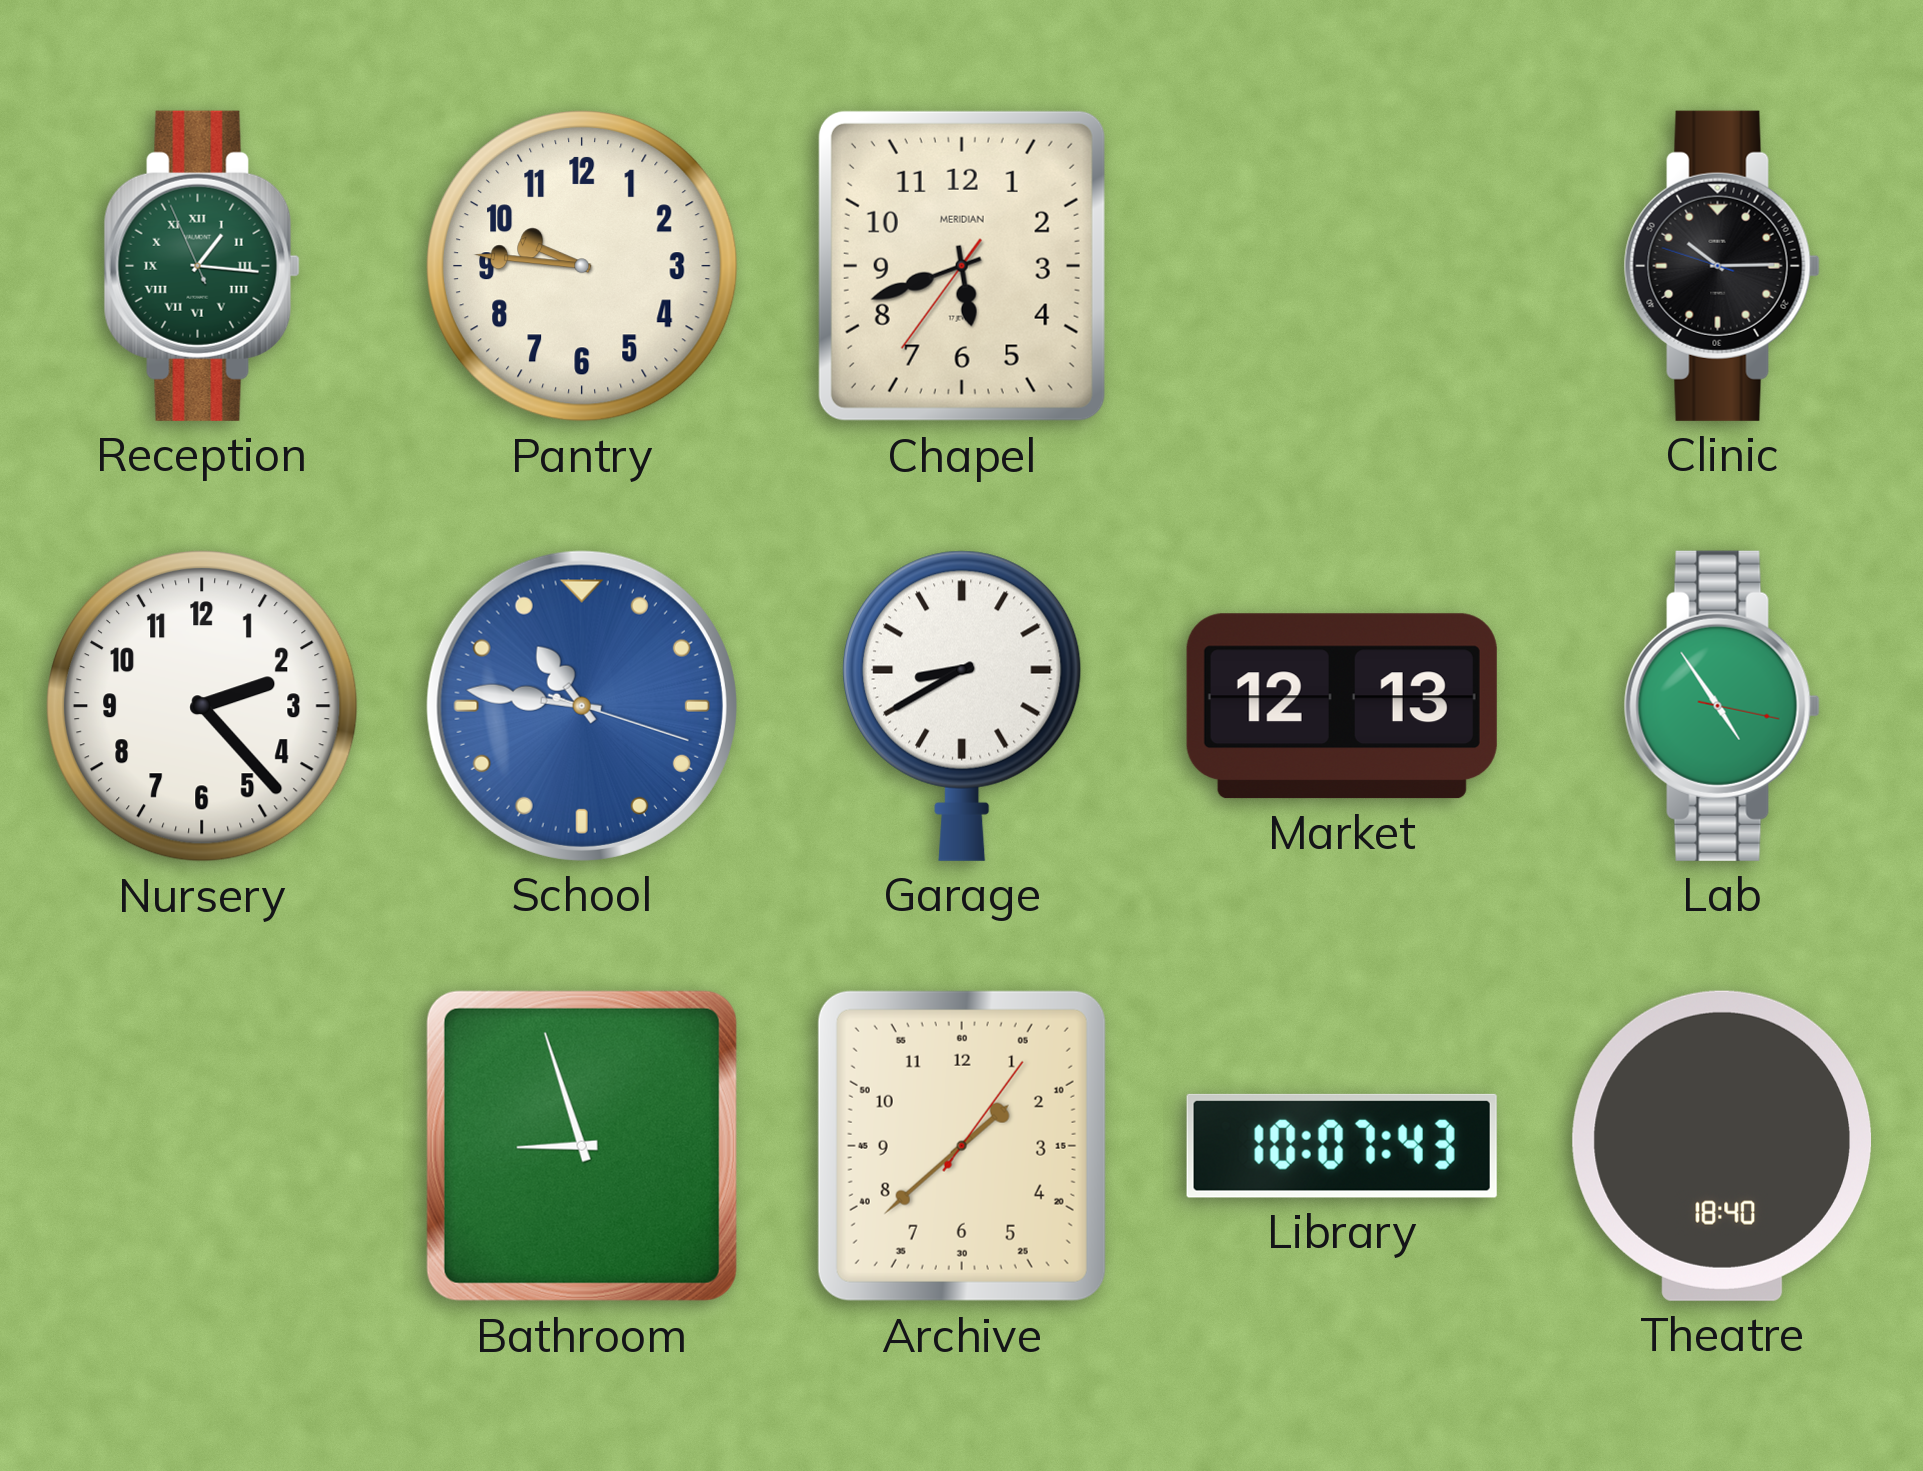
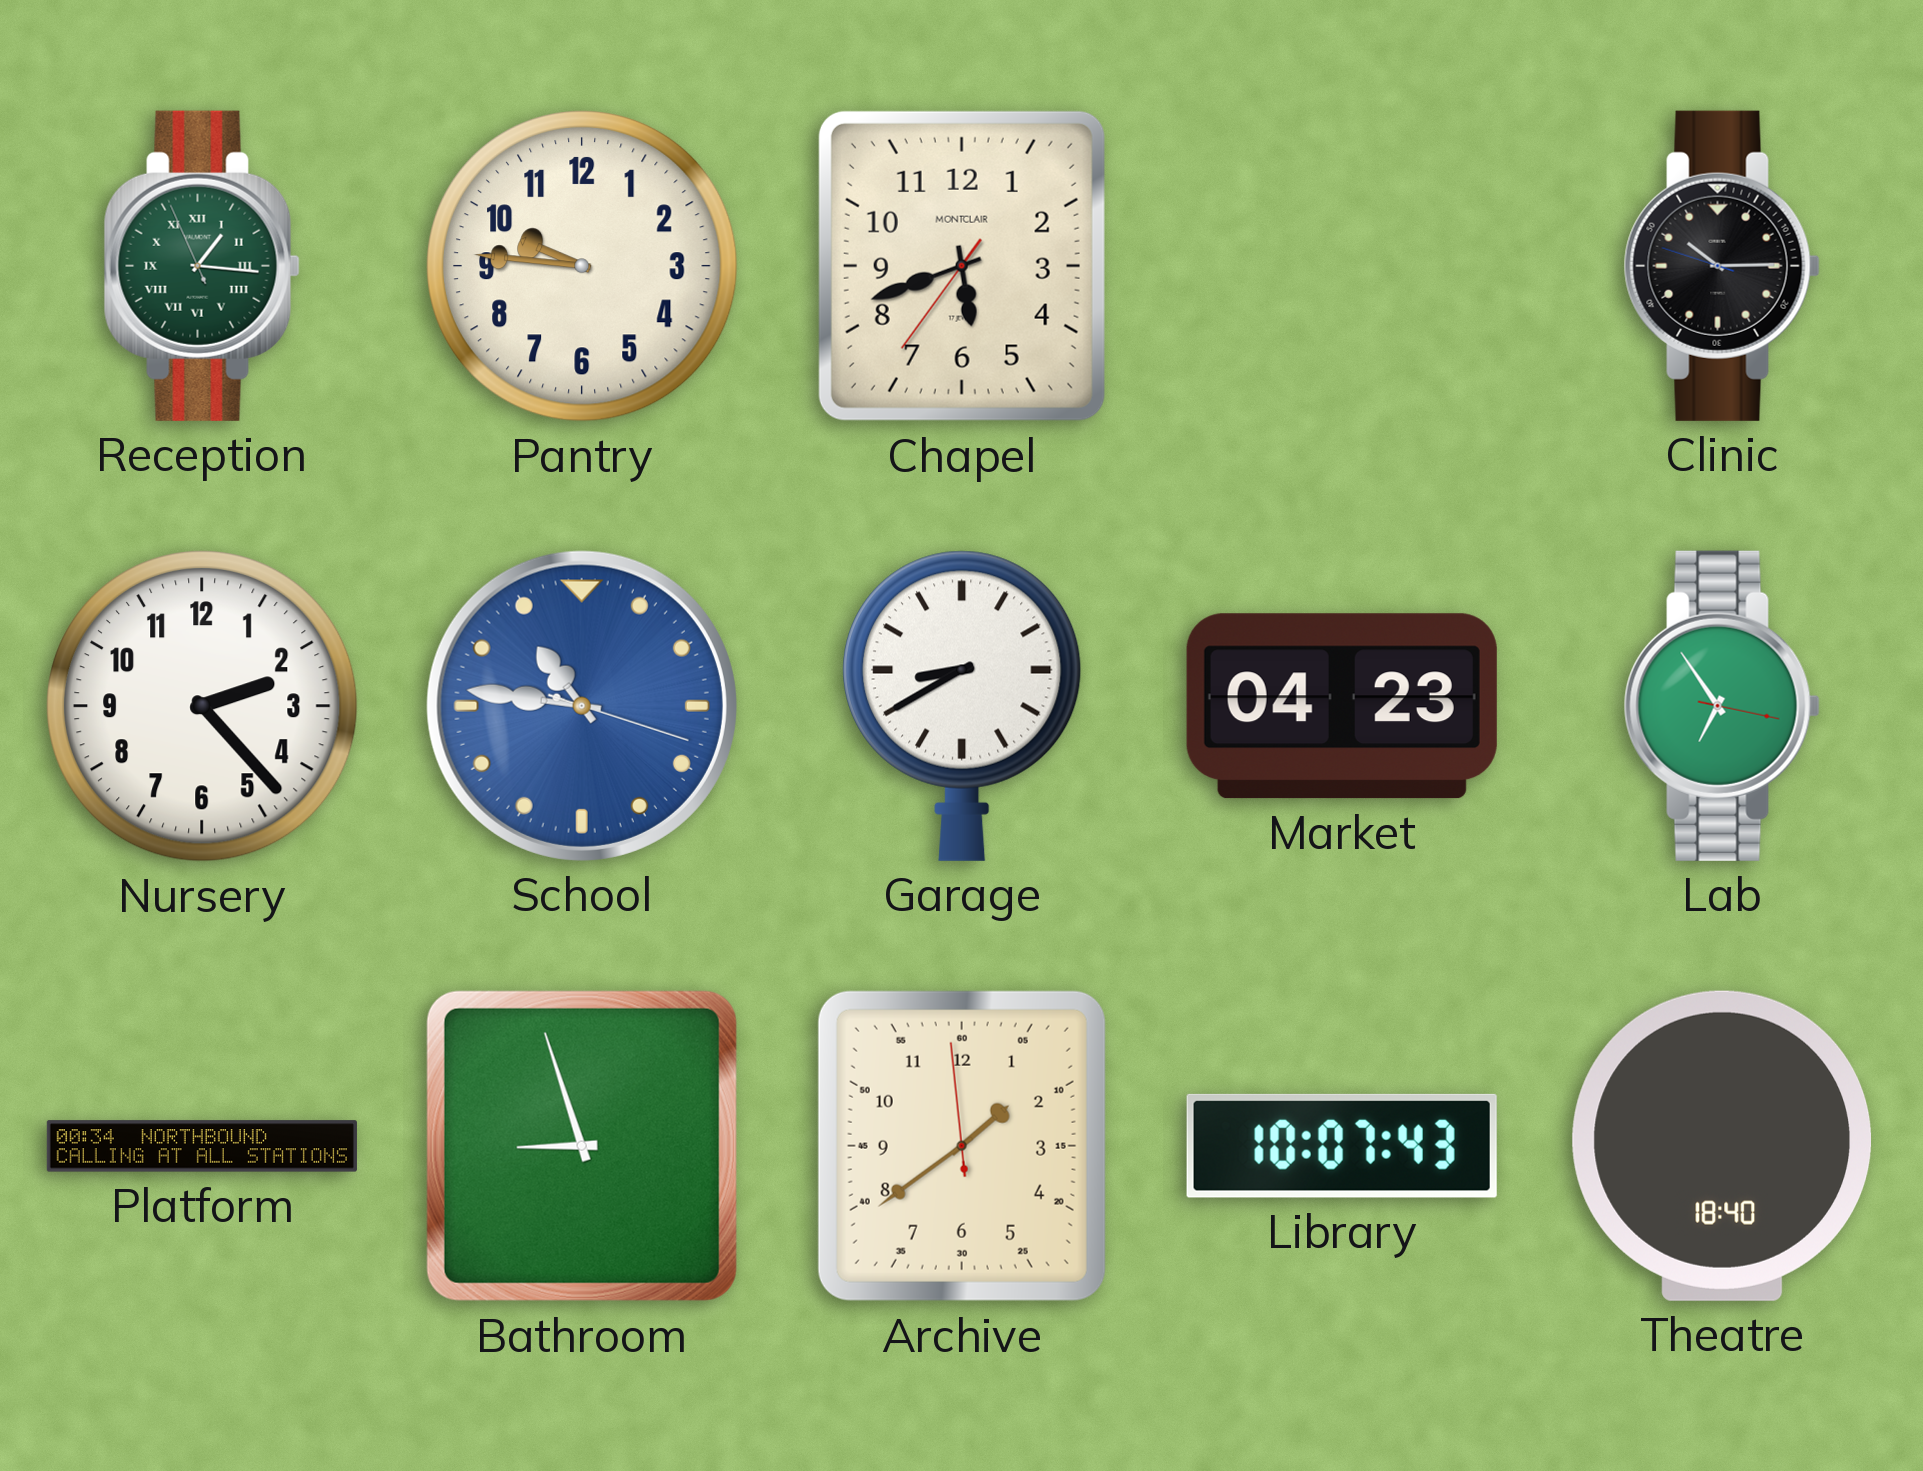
Chapel brand: MERIDIAN -> MONTCLAIR
Market: 12:13 -> 04:23
Lab: 4:54 -> 6:54
Platform: none -> 00:34
Archive: 1:38:06 -> 1:38:59
